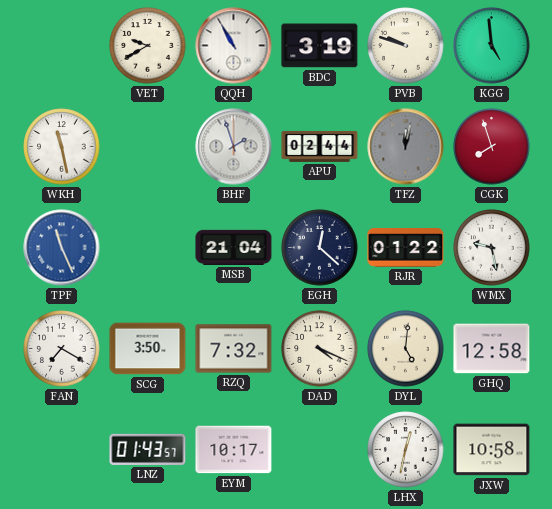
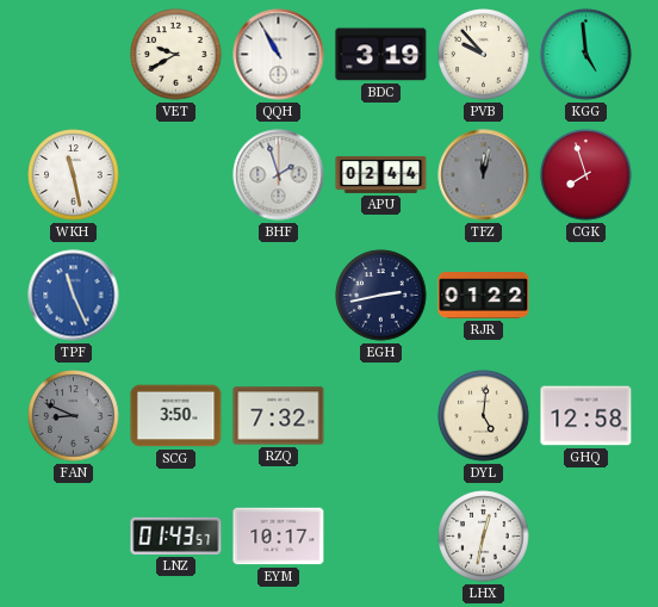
PVB: 9:48 -> 9:53
MSB: 21:04 -> none
EGH: 12:22 -> 2:43
WMX: 9:28 -> none
FAN: 7:20 -> 8:49
FAN dial: white -> grey
DAD: 4:19 -> none
JXW: 10:58 -> none
